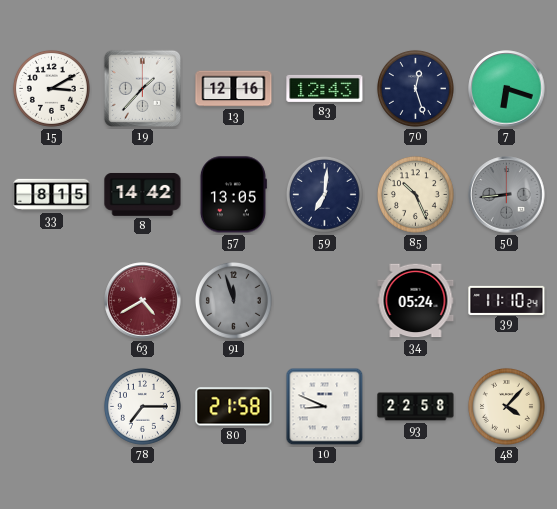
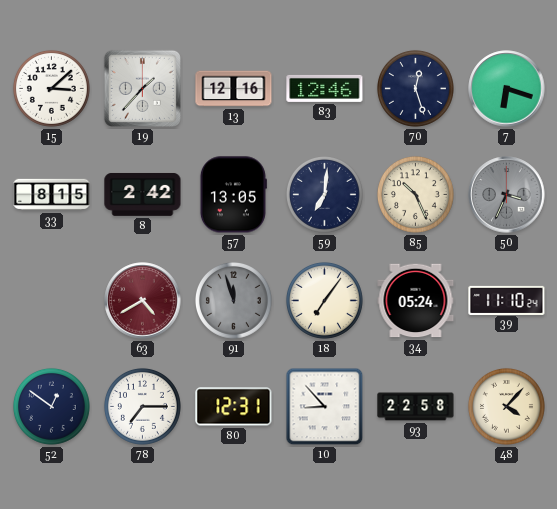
15: 3:10 -> 3:08
83: 12:43 -> 12:46
8: 14:42 -> 2:42
50: 8:44 -> 3:34
18: none -> 7:06
52: none -> 12:51
80: 21:58 -> 12:31
10: 8:49 -> 8:53
